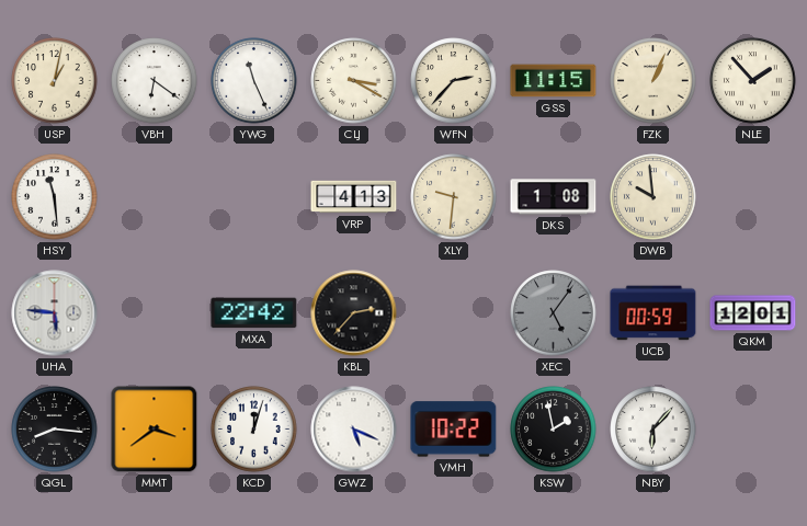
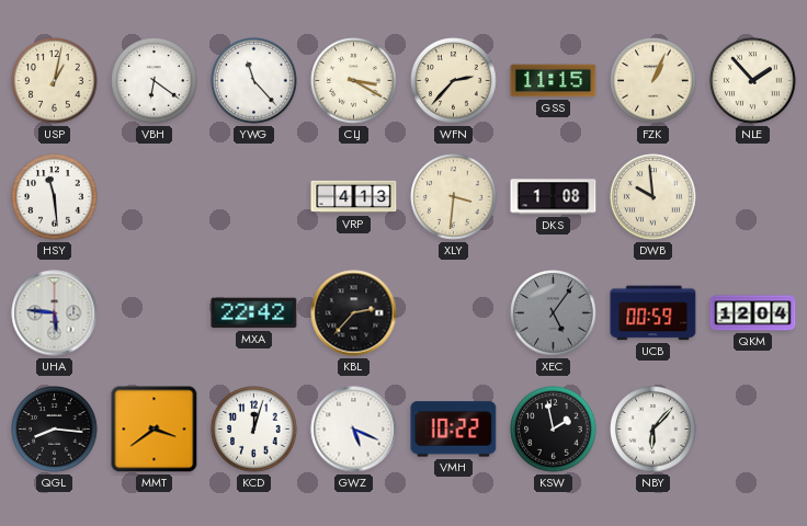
YWG: 11:26 -> 11:23
XLY: 9:31 -> 3:31
QKM: 12:01 -> 12:04
